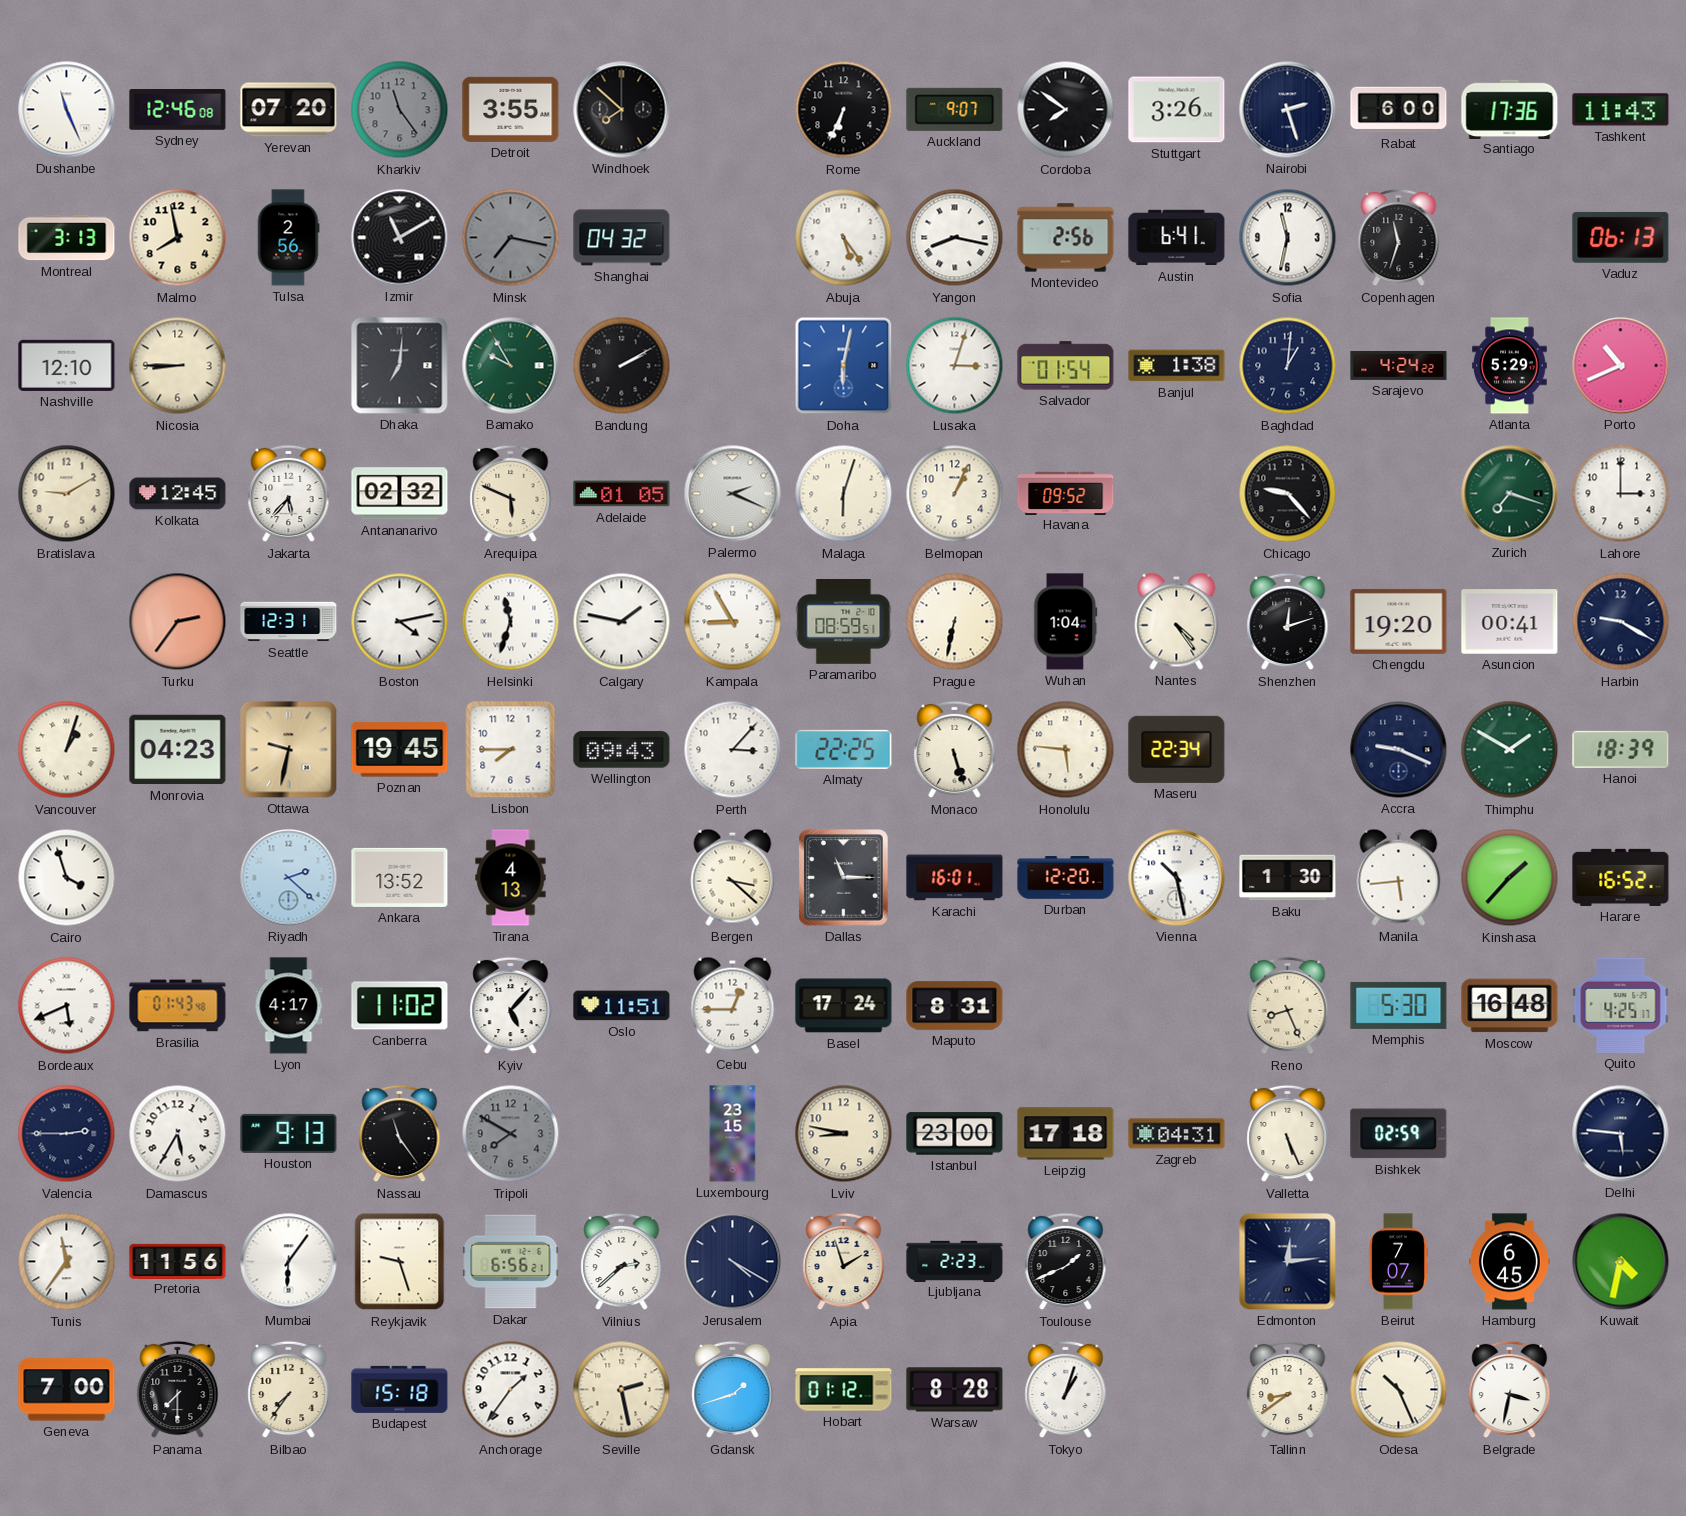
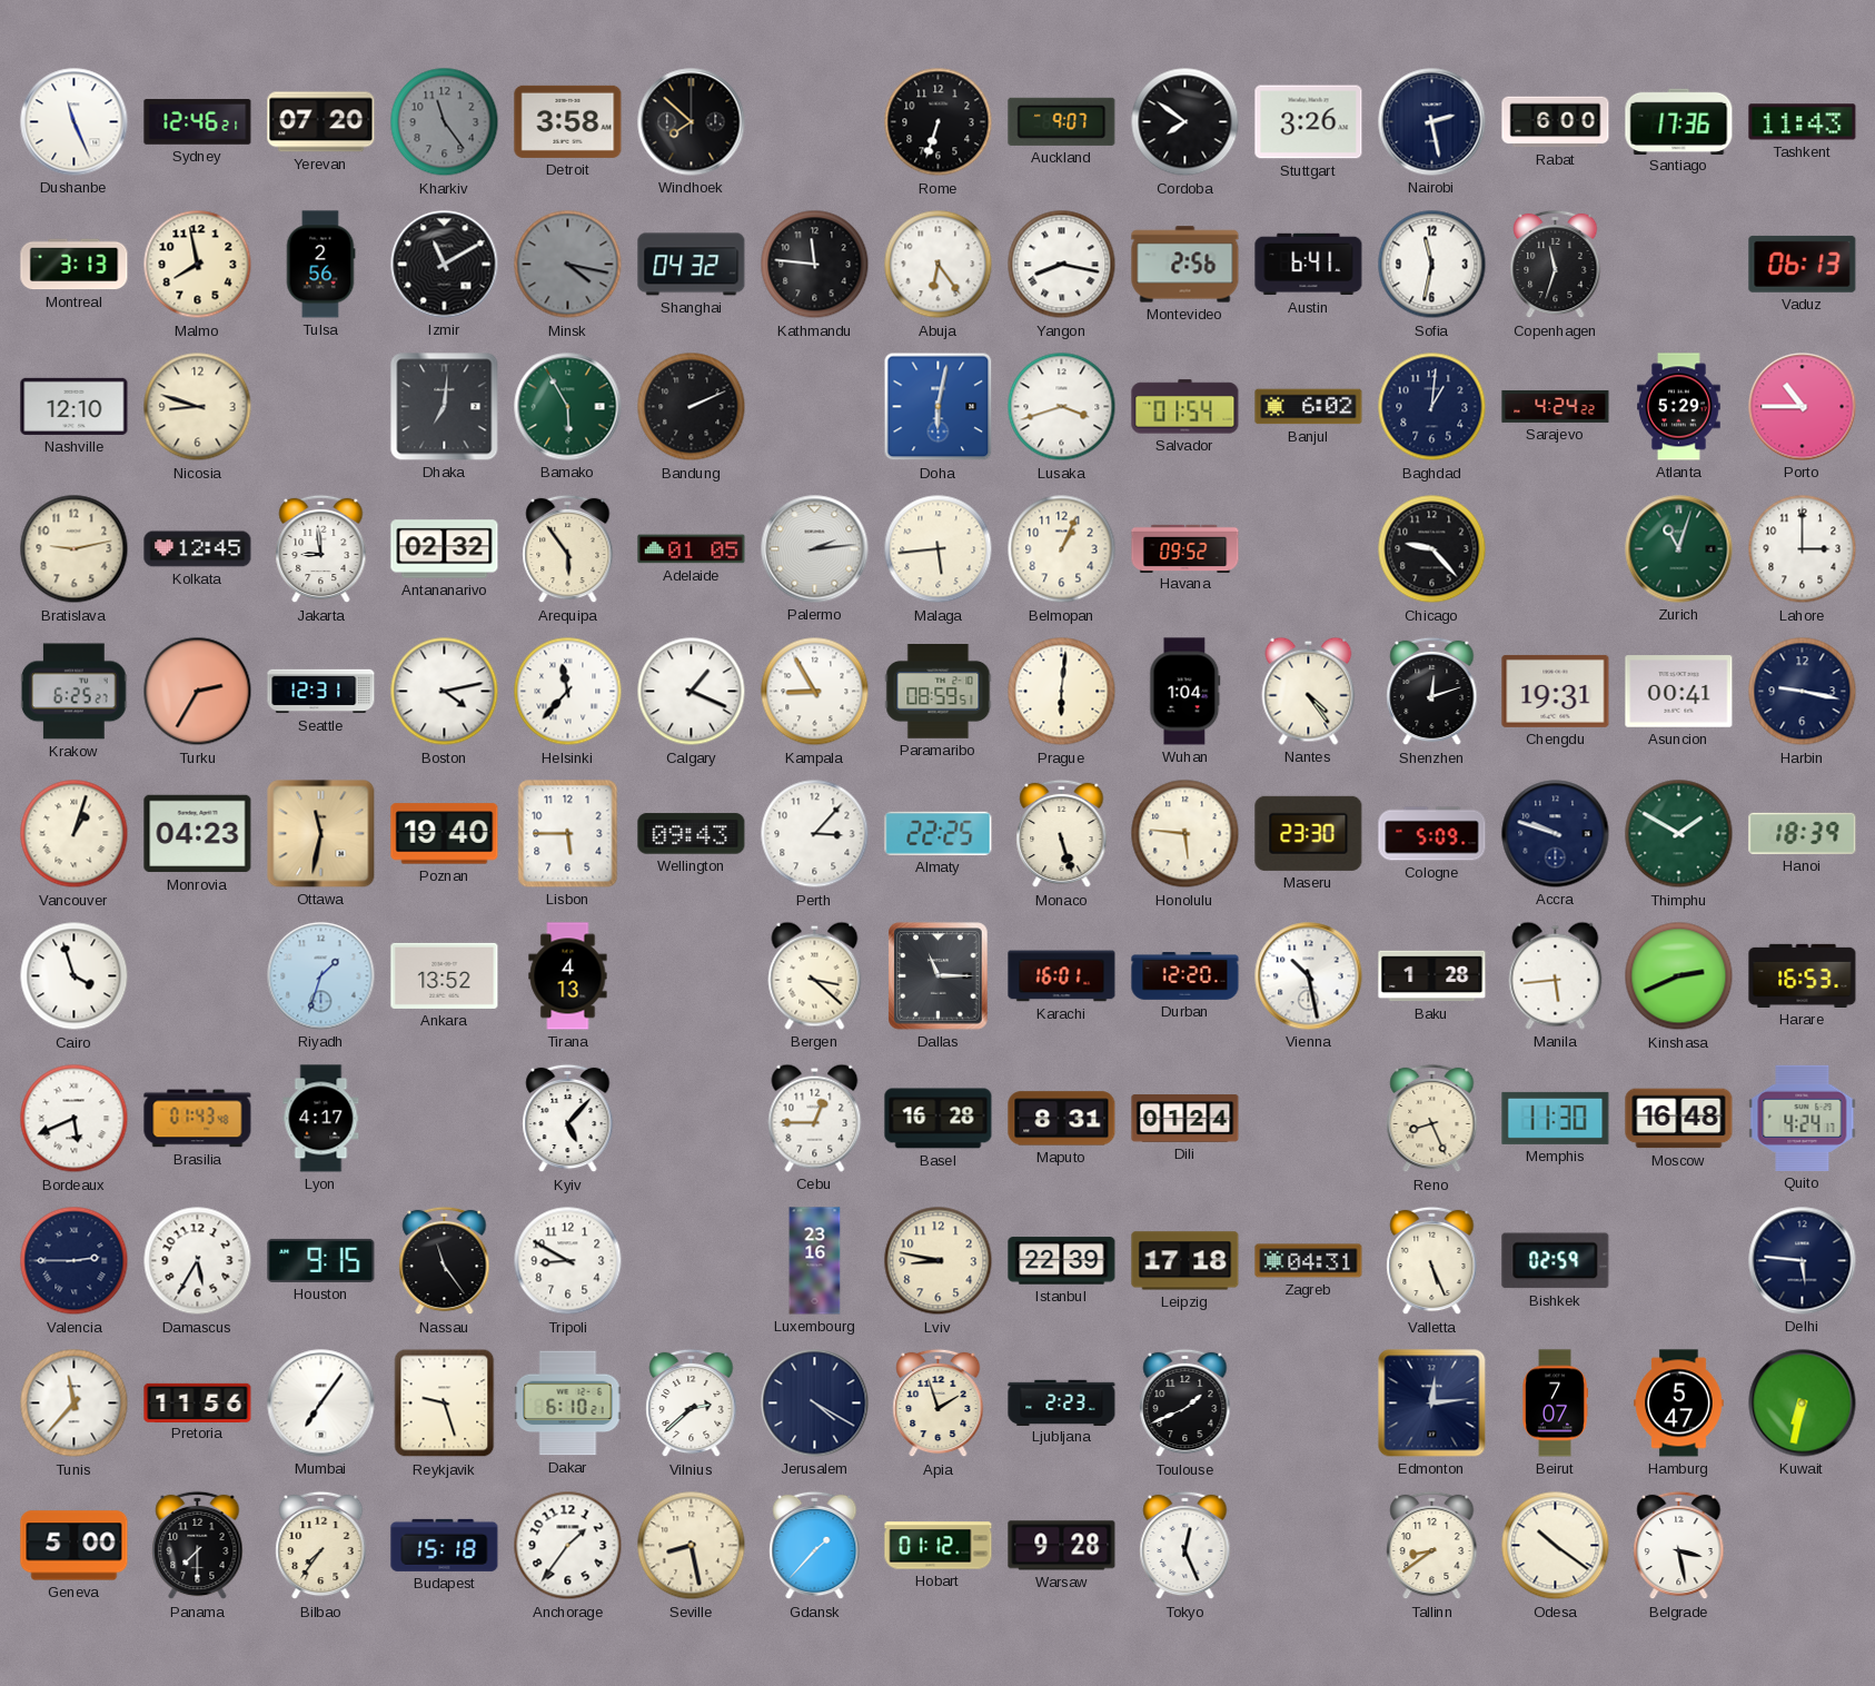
Sydney: 12:46:08 -> 12:46:21
Detroit: 3:55 -> 3:58
Rome: 6:34 -> 6:33
Nairobi: 2:27 -> 2:28
Minsk: 7:17 -> 4:17
Kathmandu: none -> 11:46
Abuja: 5:24 -> 6:24
Nicosia: 8:45 -> 8:48
Bamako: 9:55 -> 5:55
Bandung: 2:10 -> 2:11
Lusaka: 3:03 -> 3:42
Banjul: 1:38 -> 6:02
Porto: 10:41 -> 10:45
Bratislava: 9:10 -> 9:13
Jakarta: 5:37 -> 8:59
Arequipa: 5:49 -> 5:54
Palermo: 2:19 -> 2:14
Malaga: 6:03 -> 5:44
Zurich: 7:18 -> 11:03
Krakow: none -> 6:25
Turku: 2:36 -> 2:35
Helsinki: 11:33 -> 11:37
Calgary: 1:47 -> 1:19
Prague: 6:32 -> 6:01
Chengdu: 19:20 -> 19:31
Harbin: 9:20 -> 9:17
Ottawa: 9:32 -> 11:32
Poznan: 19:45 -> 19:40
Lisbon: 7:45 -> 5:45
Maseru: 22:34 -> 23:30
Cologne: none -> 5:09
Accra: 9:19 -> 9:48
Riyadh: 2:22 -> 1:33
Baku: 1:30 -> 1:28
Kinshasa: 1:37 -> 2:41
Harare: 16:52 -> 16:53
Canberra: 11:02 -> none
Oslo: 11:51 -> none
Basel: 17:24 -> 16:28
Dili: none -> 01:24
Memphis: 5:30 -> 11:30
Quito: 4:25 -> 4:24
Houston: 9:13 -> 9:15
Tripoli: 7:50 -> 8:50
Tripoli dial: grey -> white
Luxembourg: 23:15 -> 23:16
Istanbul: 23:00 -> 22:39
Tunis: 11:36 -> 11:37
Mumbai: 6:06 -> 7:06
Dakar: 6:56 -> 6:10
Hamburg: 6:45 -> 5:47
Kuwait: 4:32 -> 6:32
Geneva: 7:00 -> 5:00
Seville: 2:28 -> 8:28
Gdansk: 1:42 -> 1:37
Warsaw: 8:28 -> 9:28
Tokyo: 1:03 -> 12:26
Odesa: 10:26 -> 10:21
Belgrade: 3:32 -> 3:28
